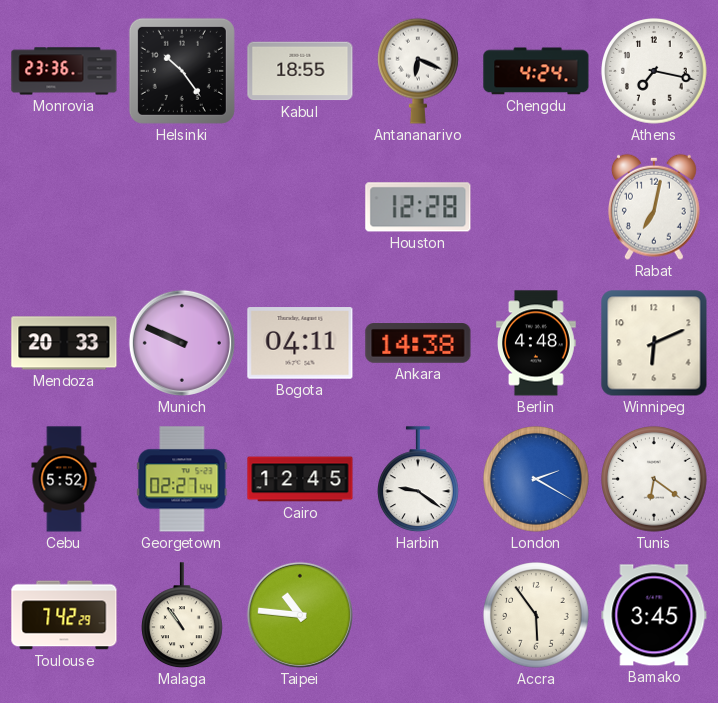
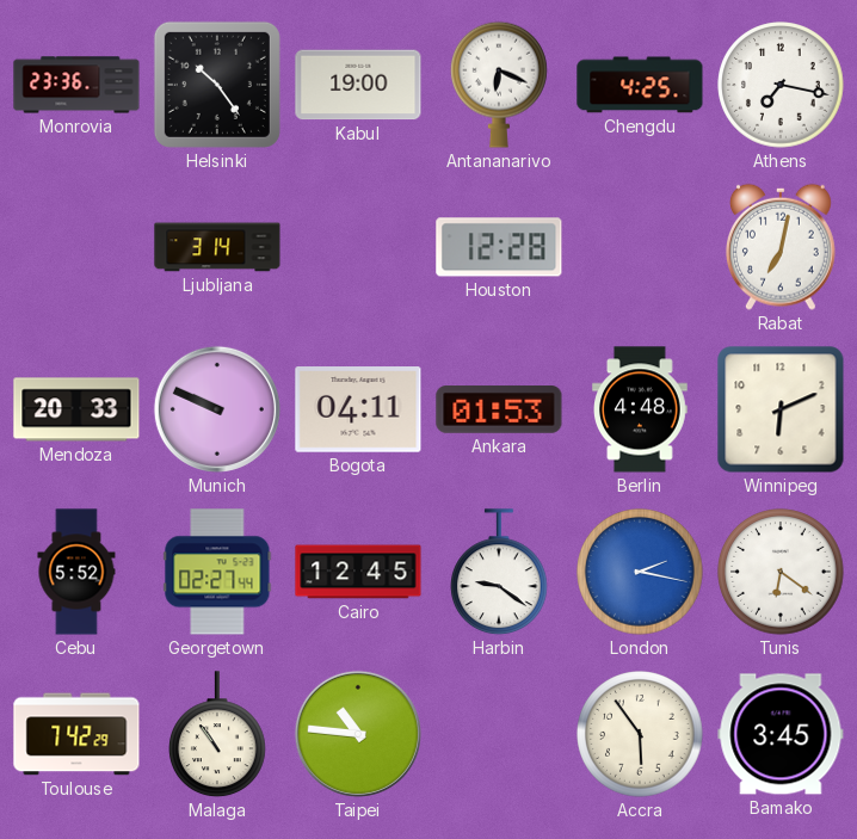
Kabul: 18:55 -> 19:00
Chengdu: 4:24 -> 4:25
Ljubljana: none -> 3:14
Ankara: 14:38 -> 01:53
London: 2:20 -> 2:17
